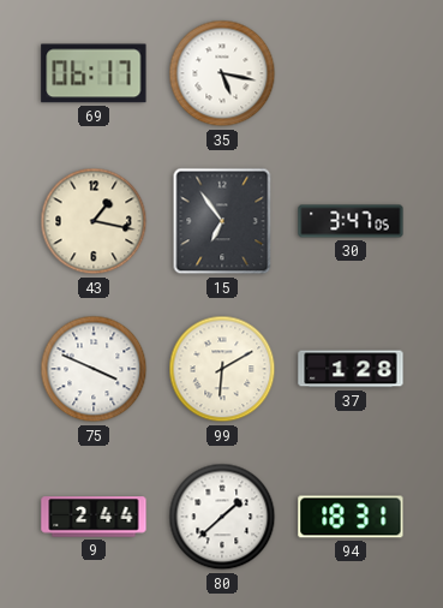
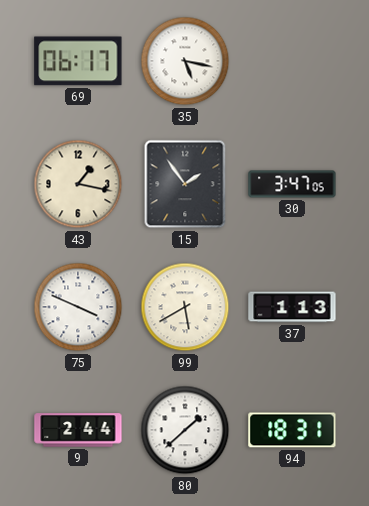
15: 6:54 -> 1:54
99: 6:10 -> 5:40
37: 1:28 -> 1:13
